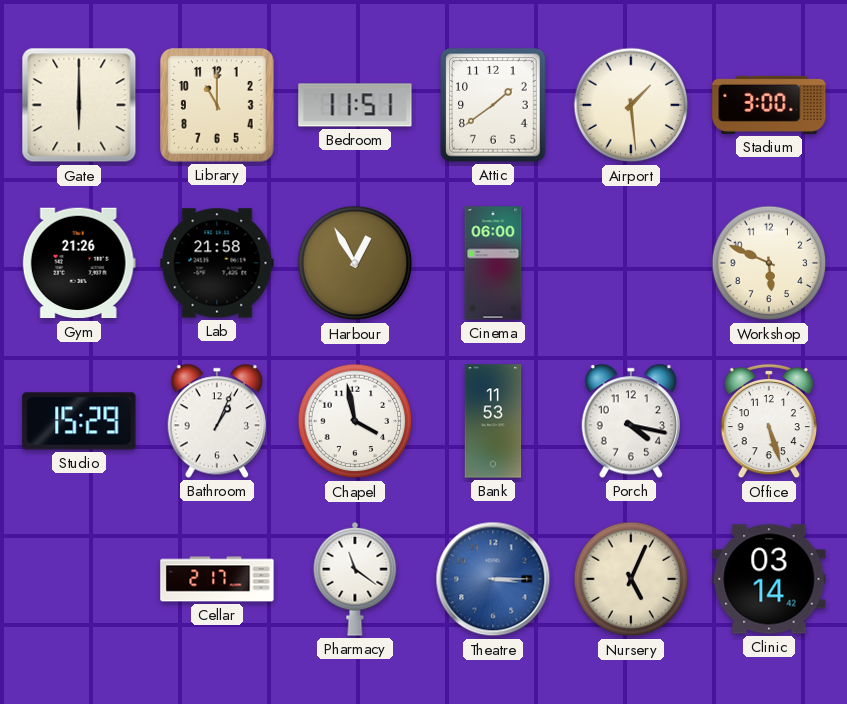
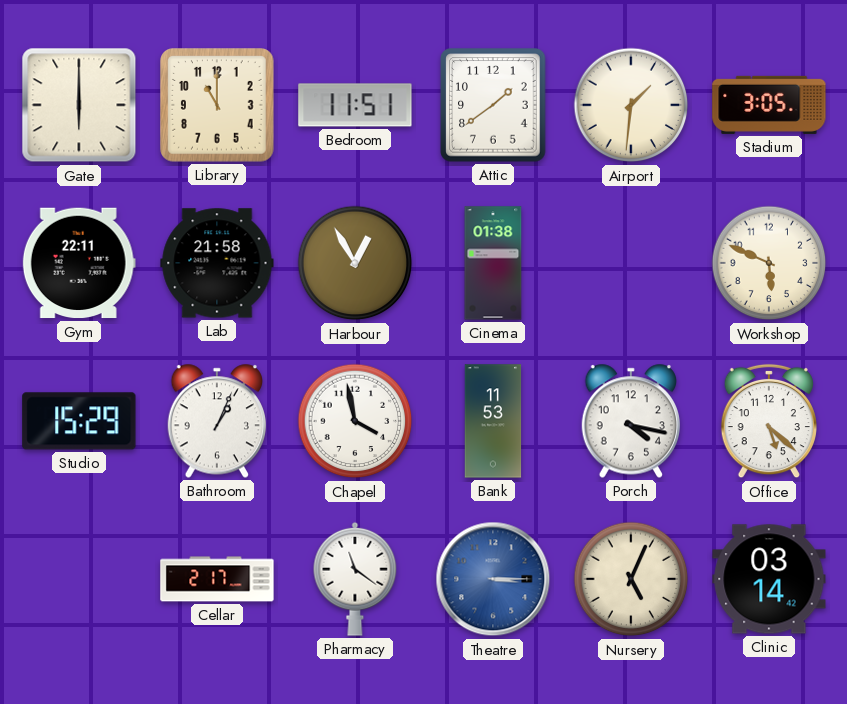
Airport: 1:29 -> 1:31
Stadium: 3:00 -> 3:05
Gym: 21:26 -> 22:11
Cinema: 06:00 -> 01:38
Office: 5:27 -> 5:22
